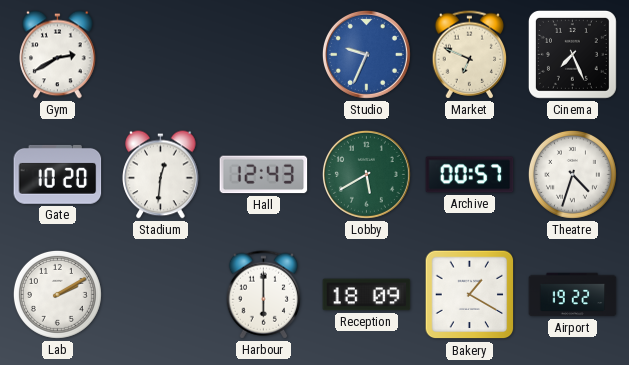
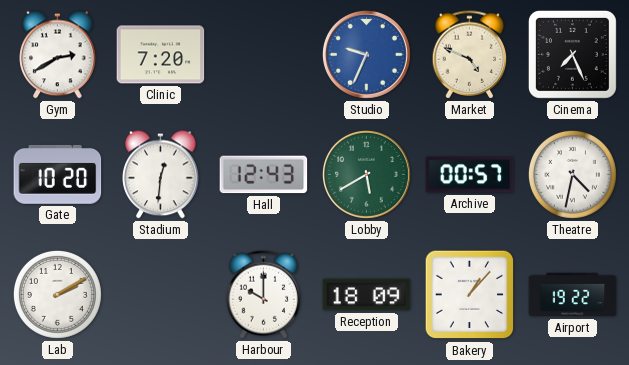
Clinic: none -> 7:20
Market: 6:49 -> 4:49
Theatre: 4:33 -> 4:32
Harbour: 6:00 -> 10:00
Bakery: 1:20 -> 1:07
